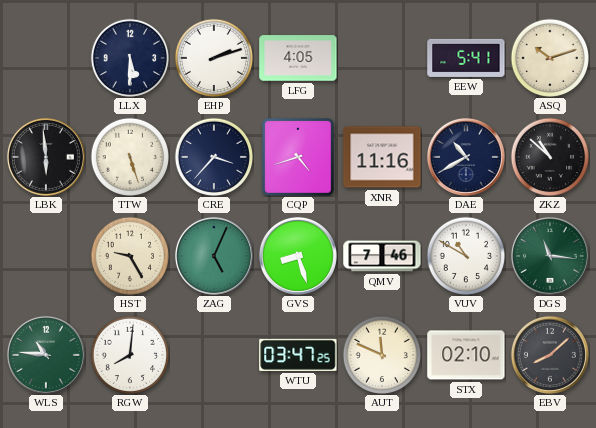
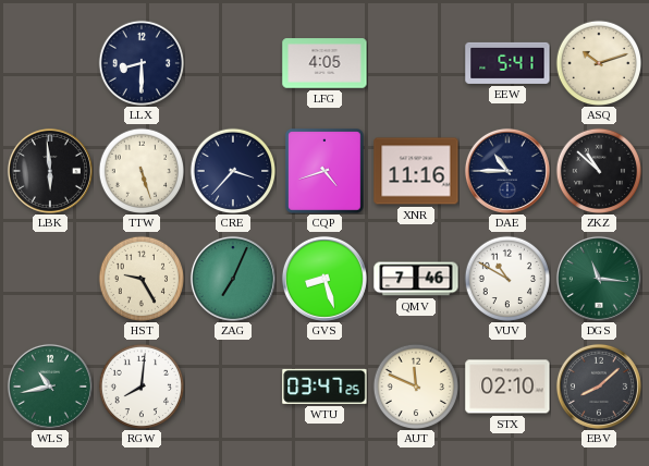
LLX: 5:30 -> 8:30
EHP: 2:12 -> none
DAE: 10:40 -> 10:45
ZAG: 5:04 -> 7:04
WLS: 10:46 -> 10:43
